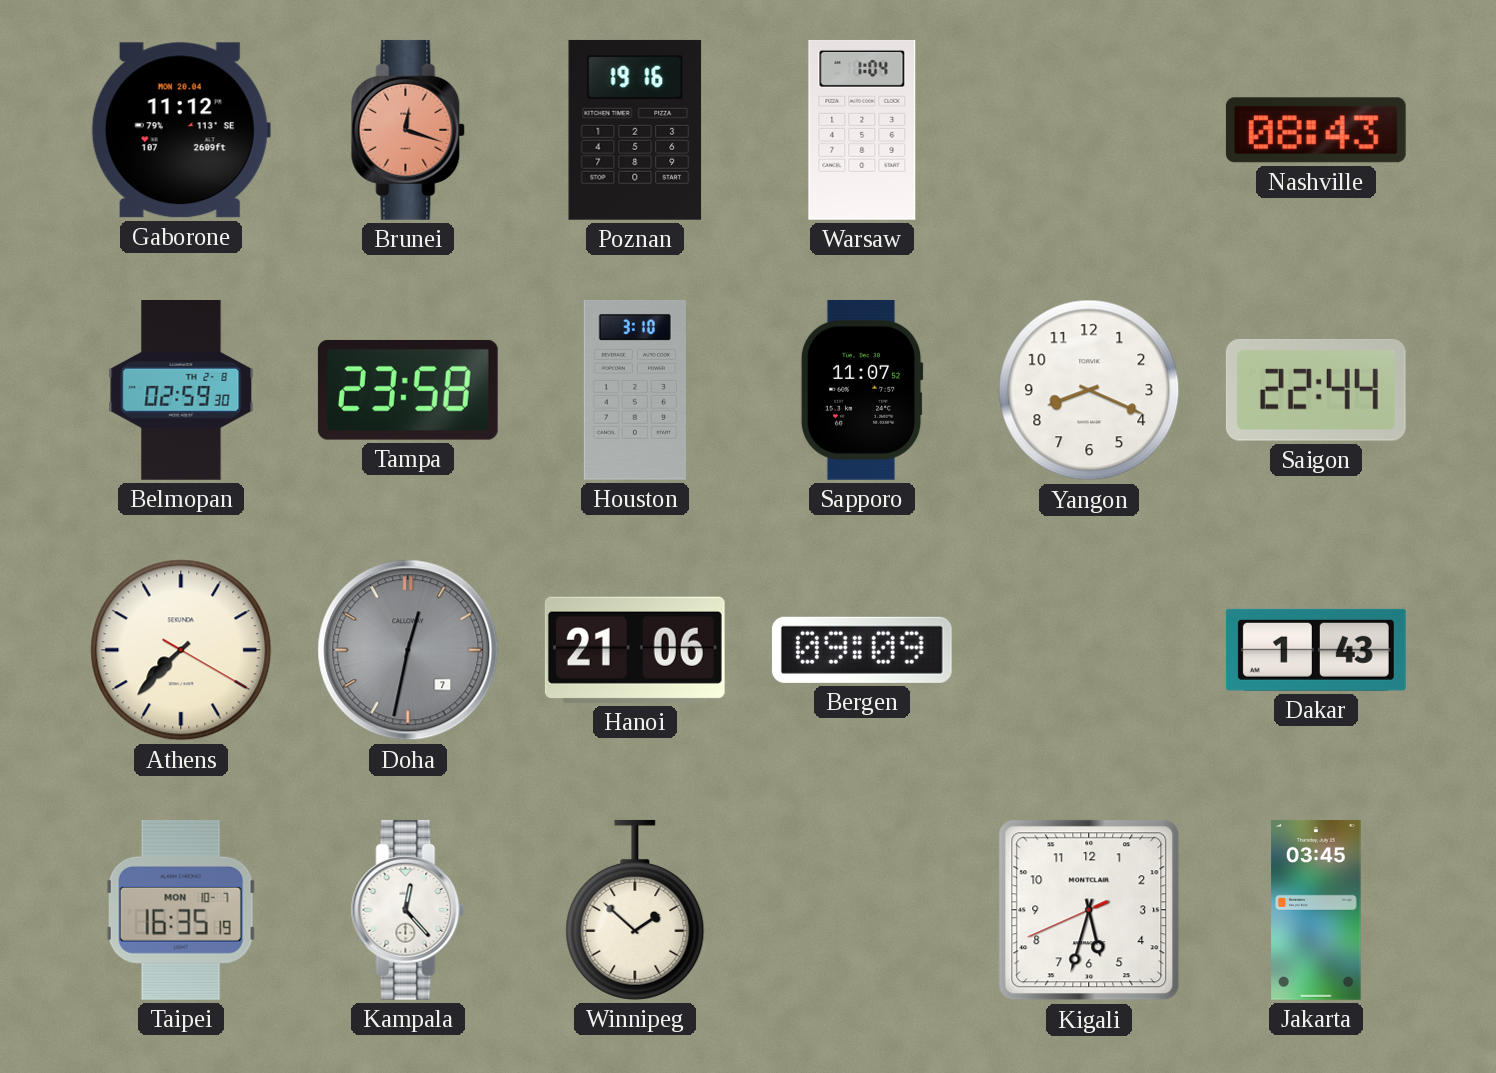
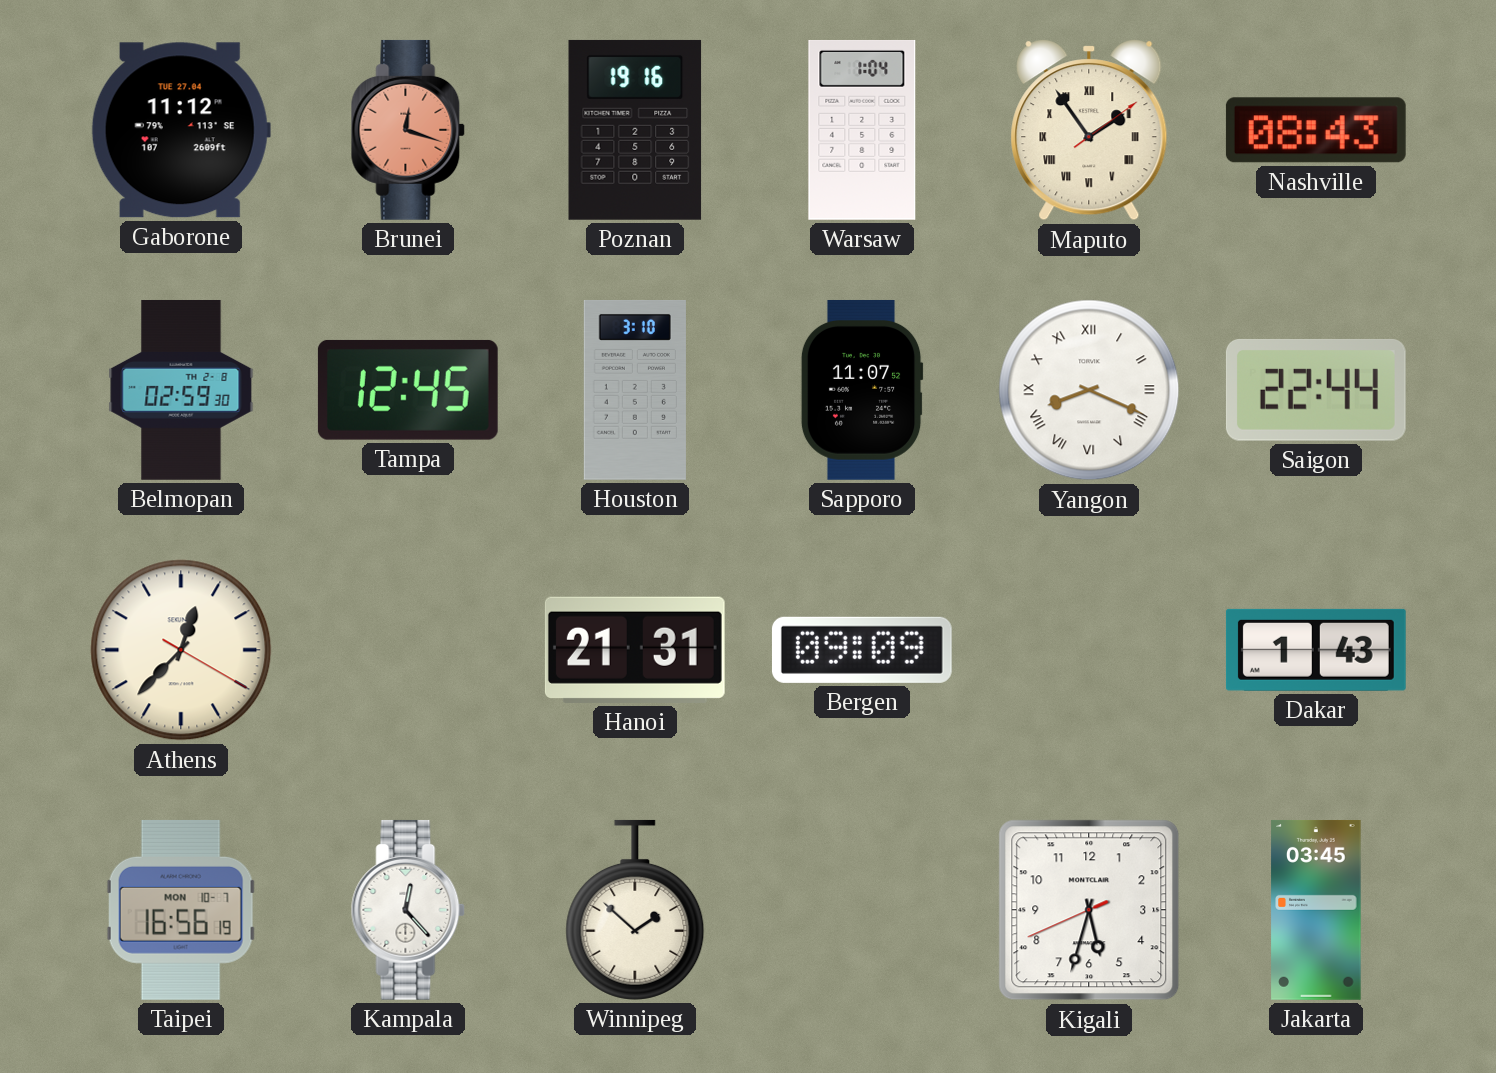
Gaborone date: MON 20.04 -> TUE 27.04
Maputo: none -> 1:54
Tampa: 23:58 -> 12:45
Yangon numerals: Arabic -> Roman
Athens: 7:37 -> 12:37
Doha: 12:32 -> none
Hanoi: 21:06 -> 21:31
Taipei: 16:35 -> 16:56
